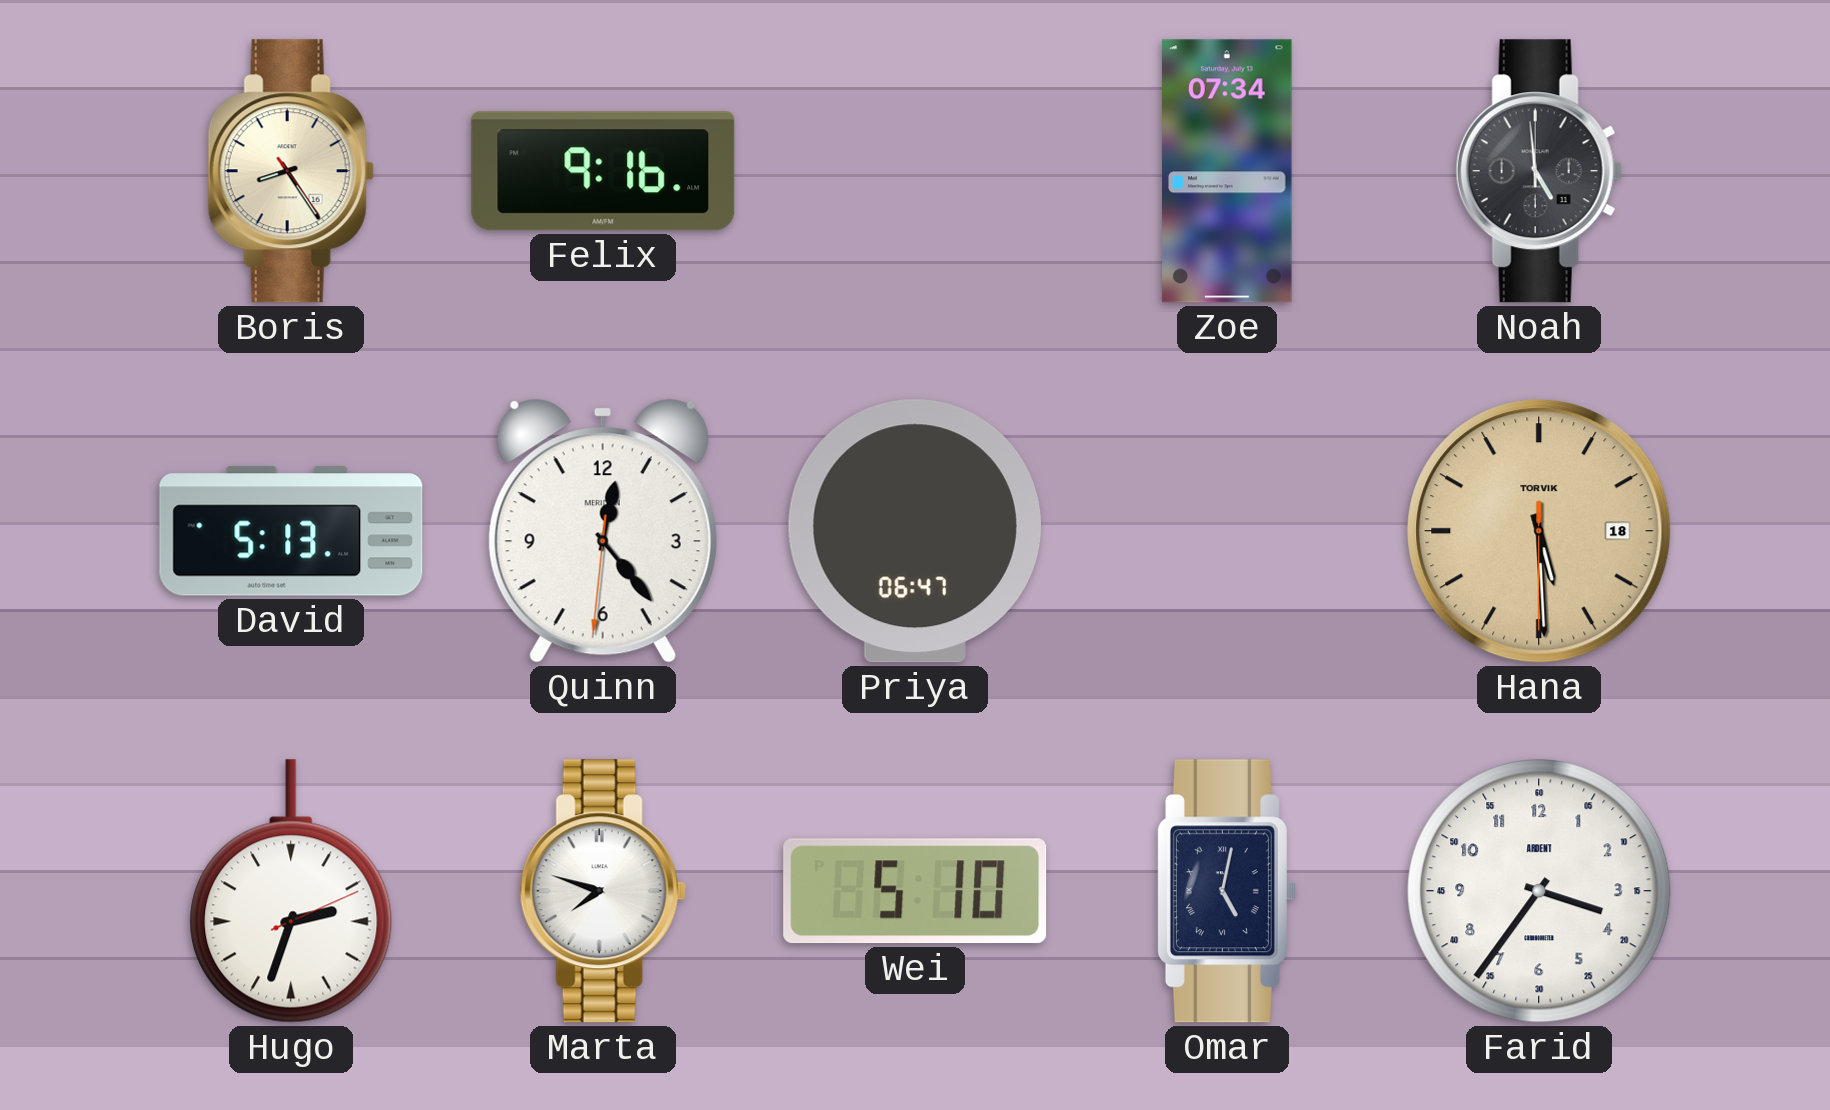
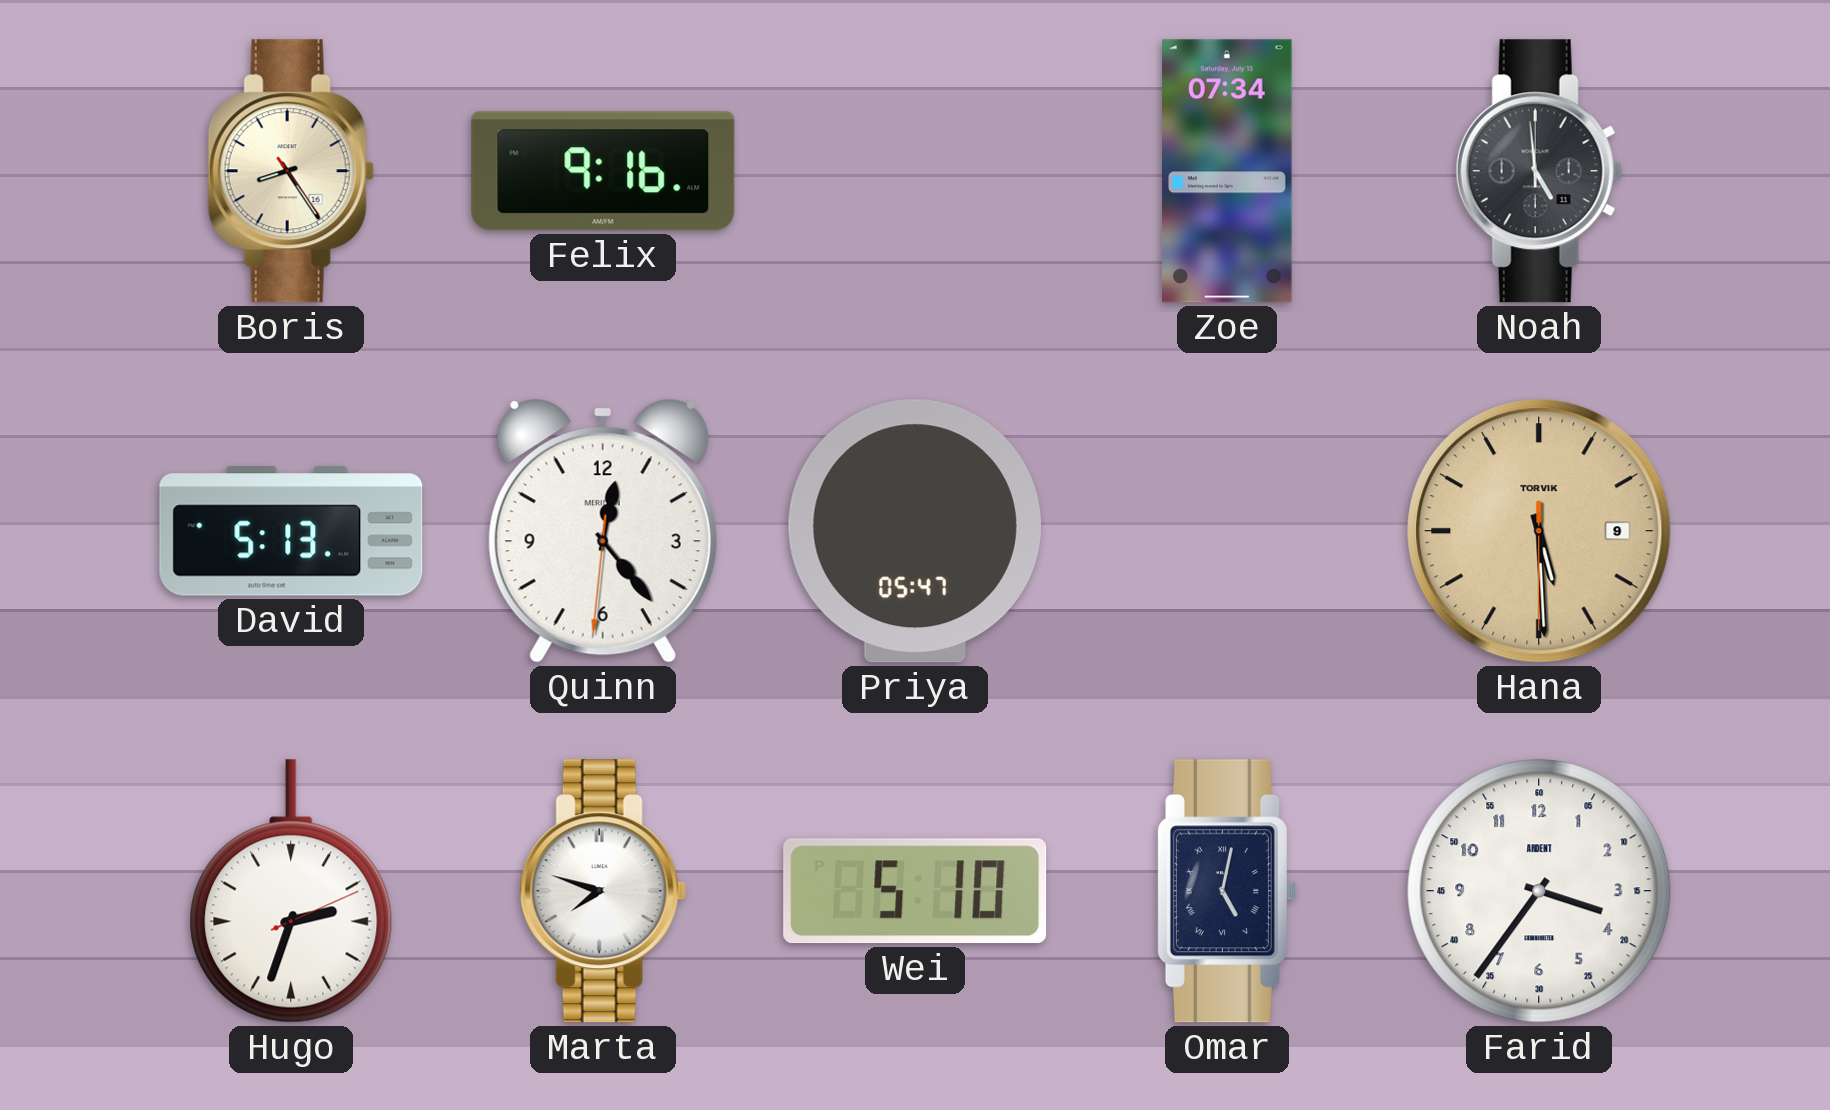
Priya: 06:47 -> 05:47
Hana date: 18 -> 9
